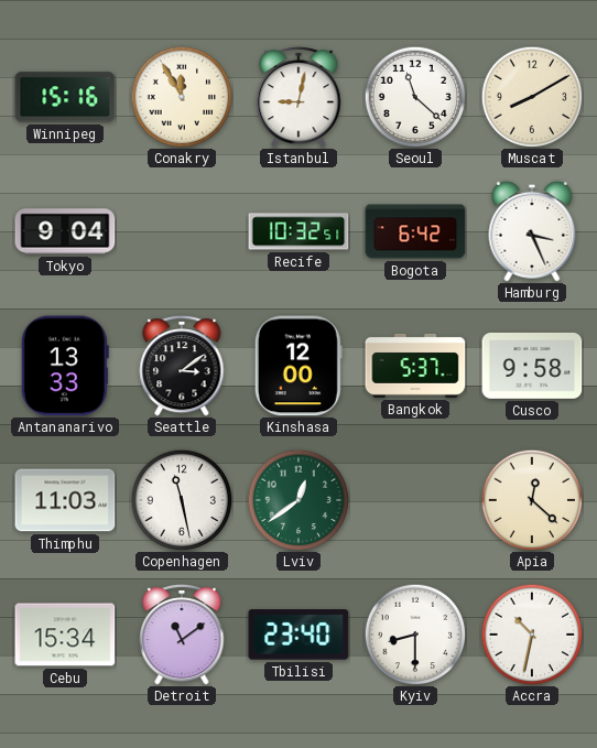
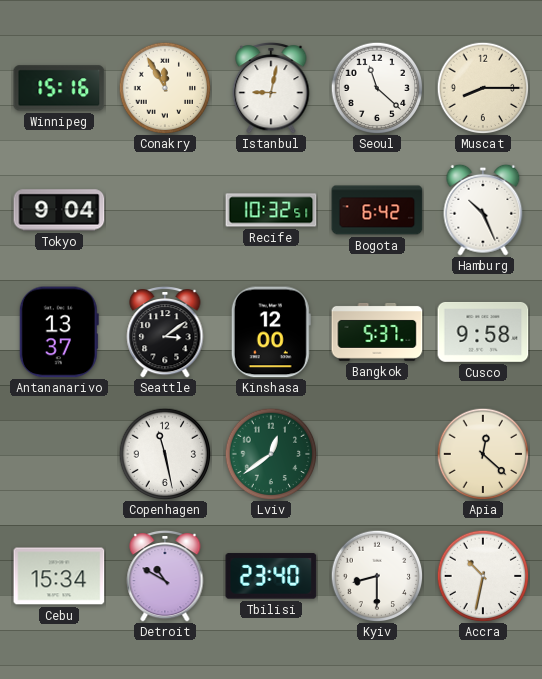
Muscat: 8:10 -> 8:15
Hamburg: 3:26 -> 10:26
Antananarivo: 13:33 -> 13:37
Thimphu: 11:03 -> none
Detroit: 11:09 -> 10:50
